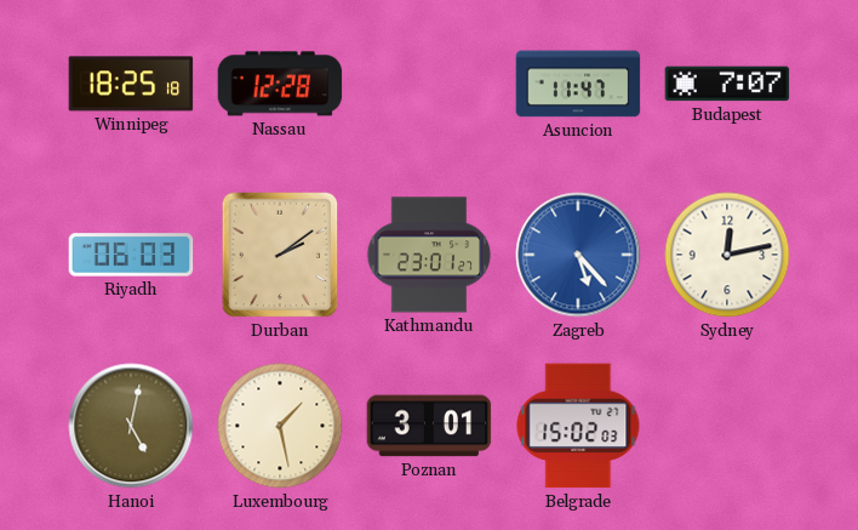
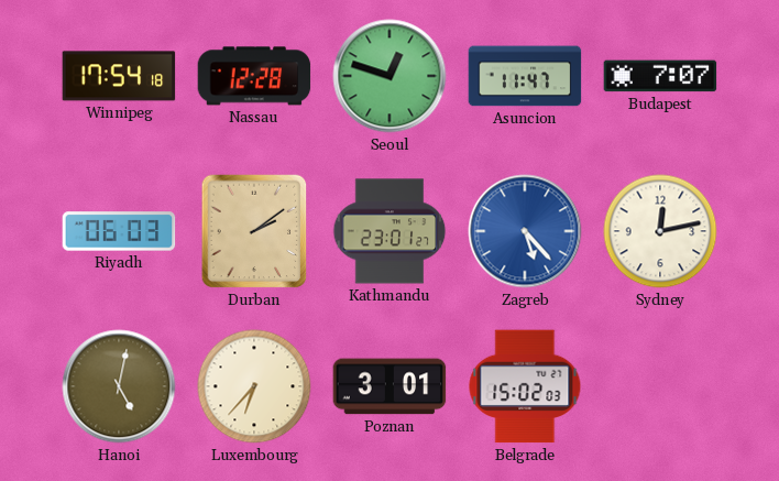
Winnipeg: 18:25 -> 17:54
Seoul: none -> 12:48
Luxembourg: 1:28 -> 6:37
